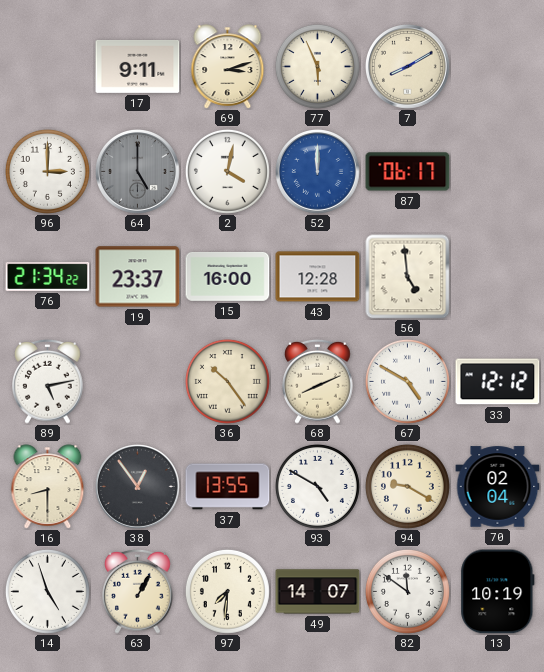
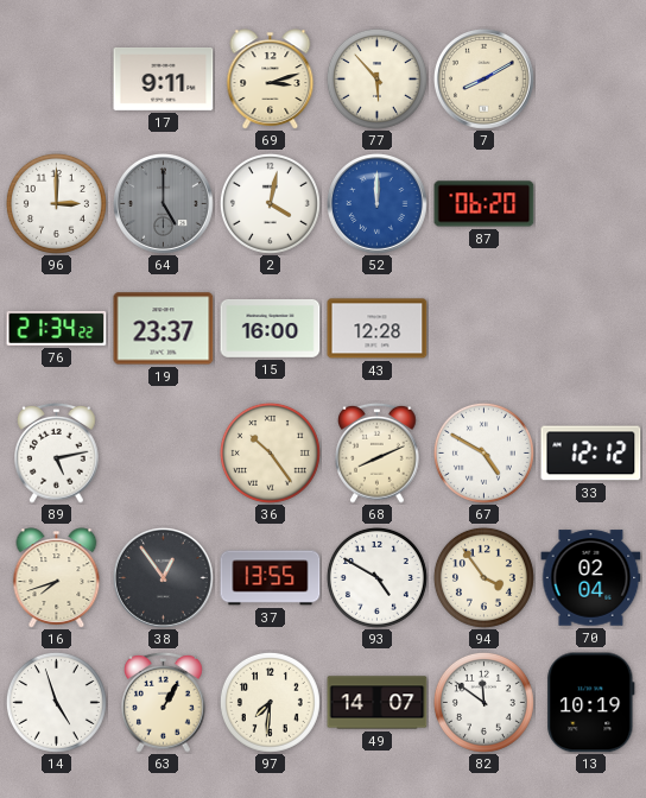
77: 5:56 -> 5:53
87: 06:17 -> 06:20
56: 4:59 -> none
16: 8:30 -> 7:42
94: 9:20 -> 3:54
